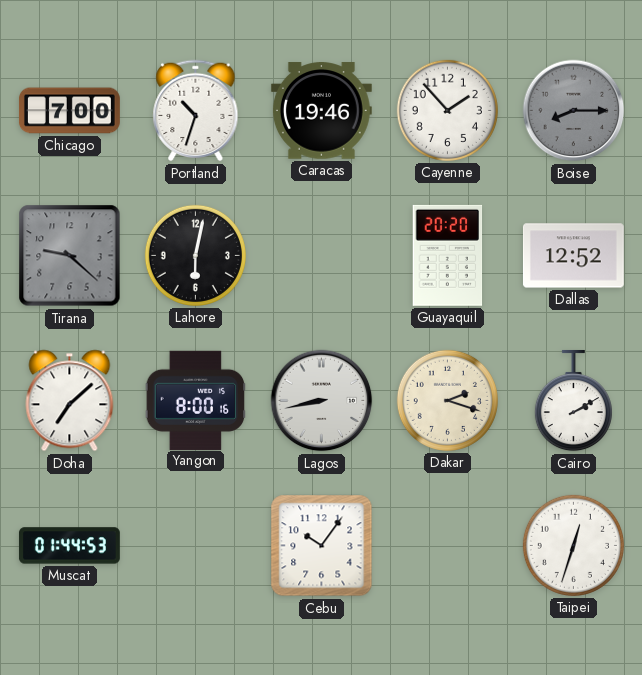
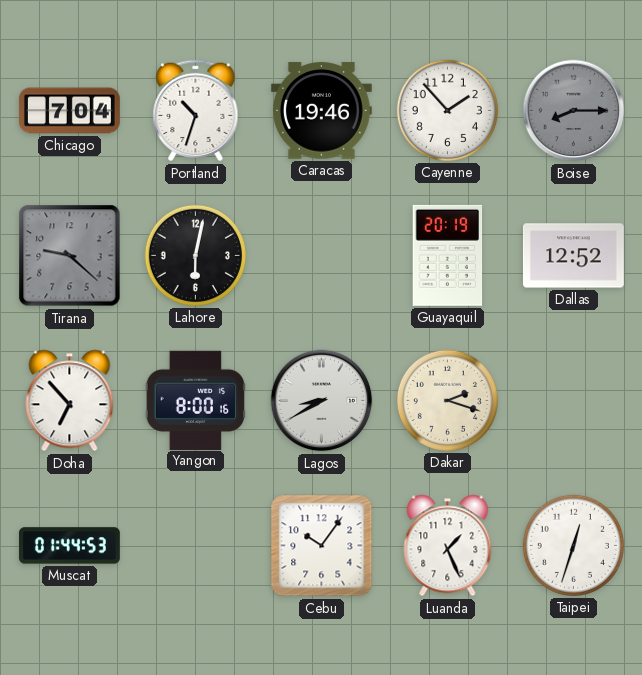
Chicago: 7:00 -> 7:04
Guayaquil: 20:20 -> 20:19
Doha: 7:08 -> 6:53
Lagos: 8:43 -> 8:40
Cairo: 2:10 -> none
Luanda: none -> 1:26
